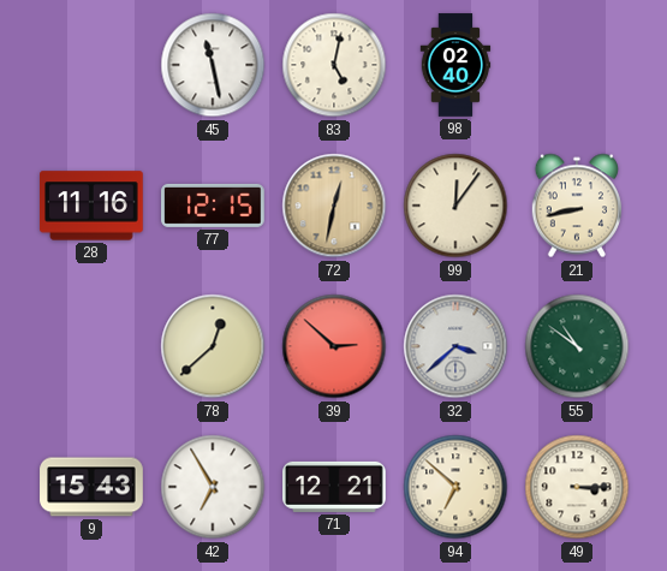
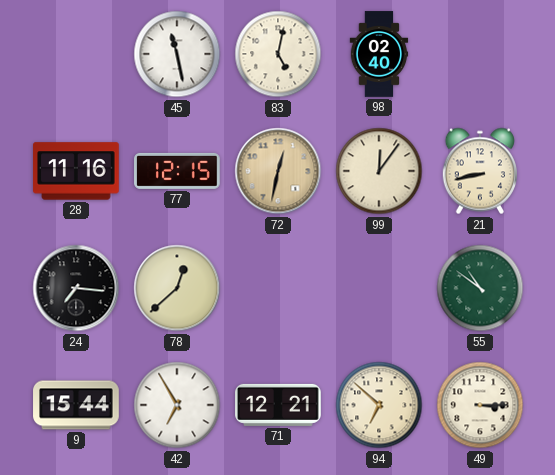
24: none -> 7:16
39: 2:52 -> none
32: 3:38 -> none
9: 15:43 -> 15:44
